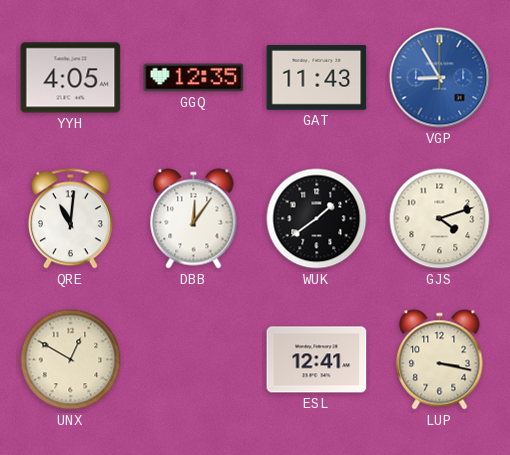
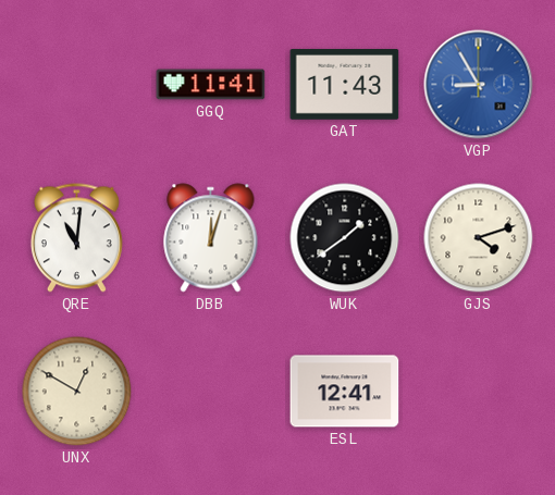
YYH: 4:05 -> none
GGQ: 12:35 -> 11:41
DBB: 12:06 -> 12:03
LUP: 3:17 -> none
